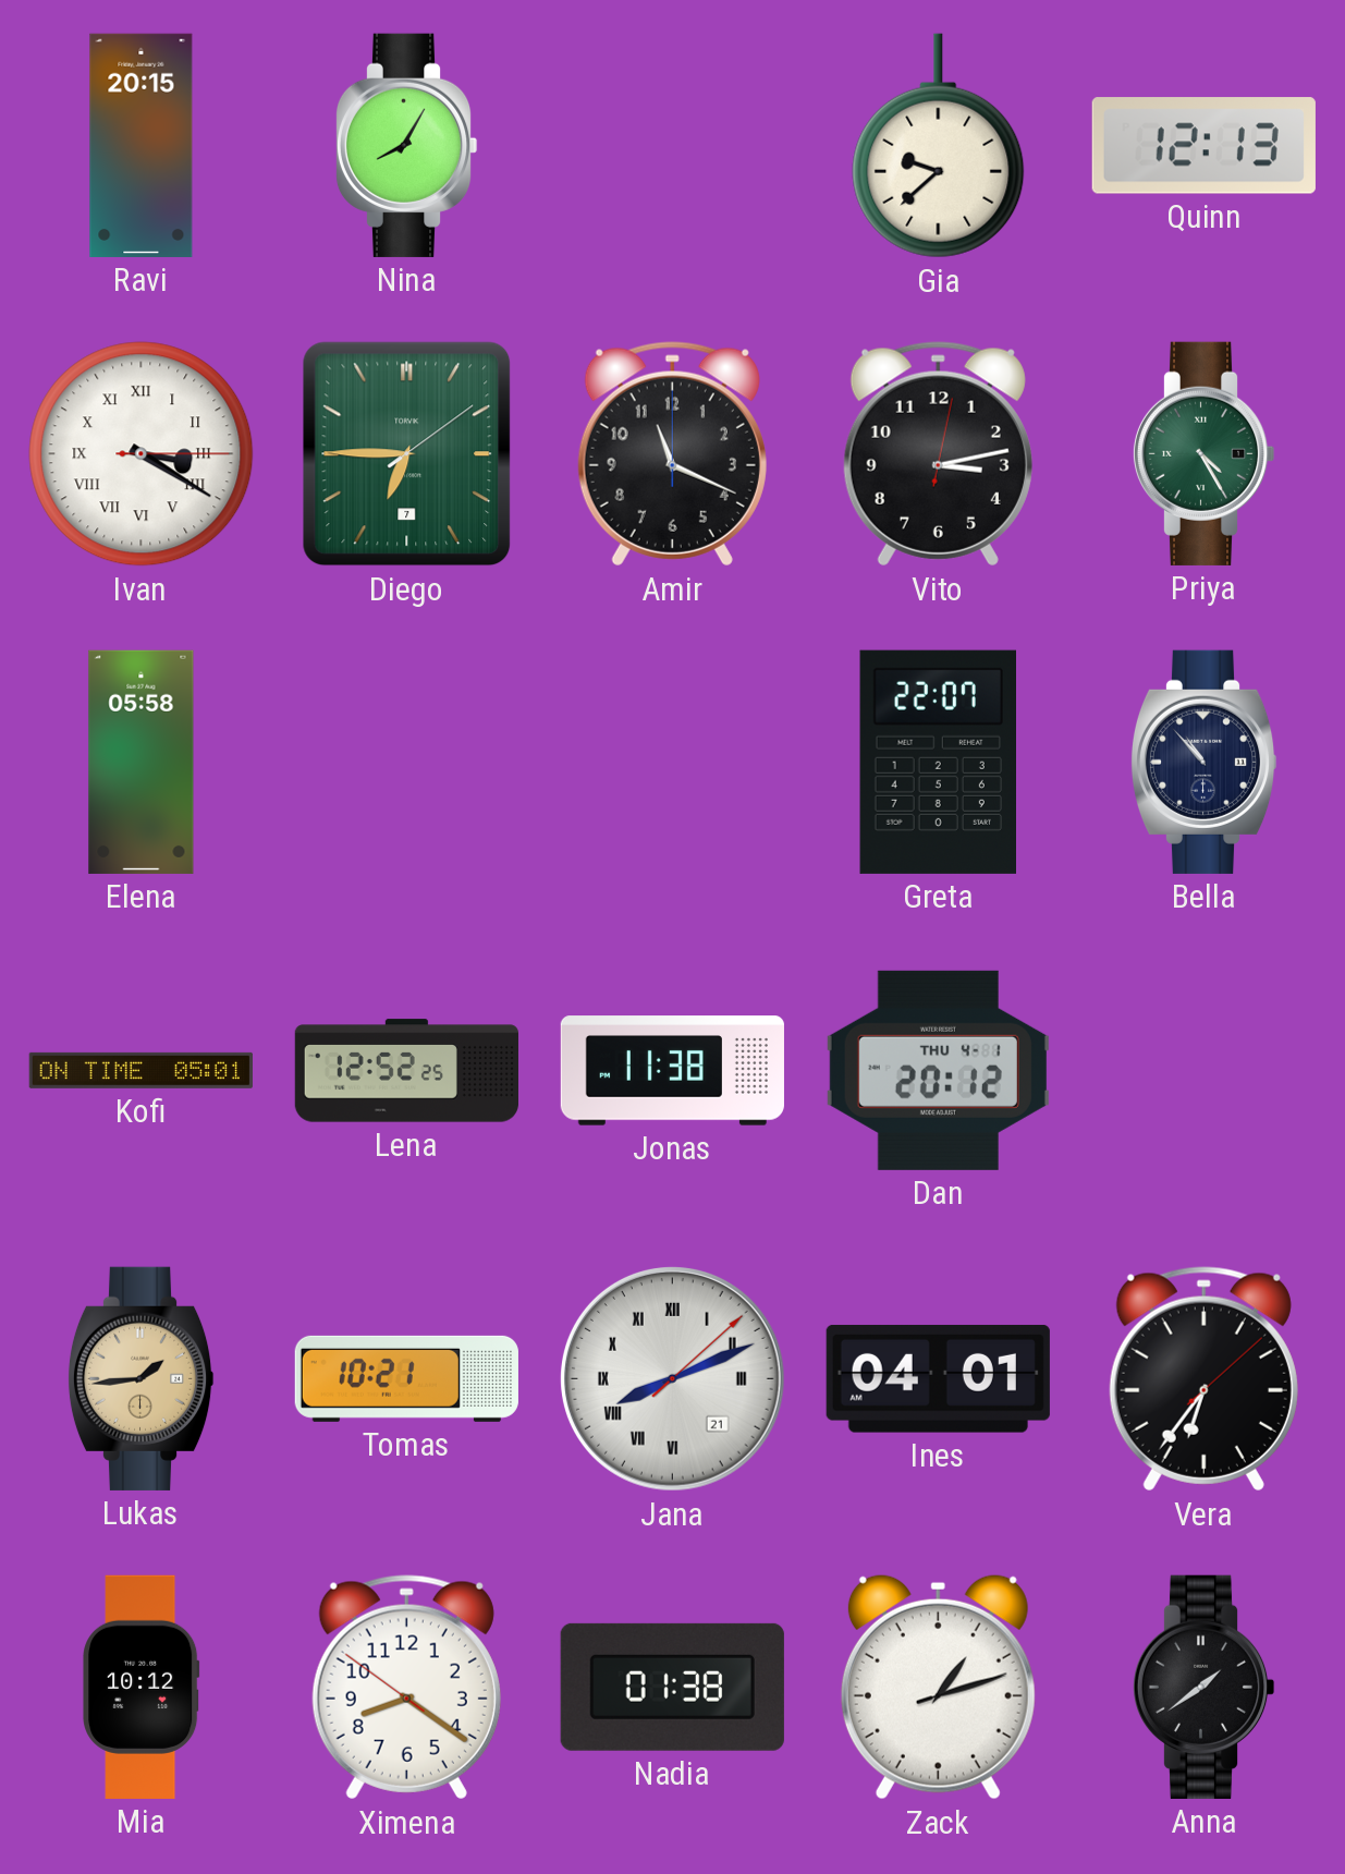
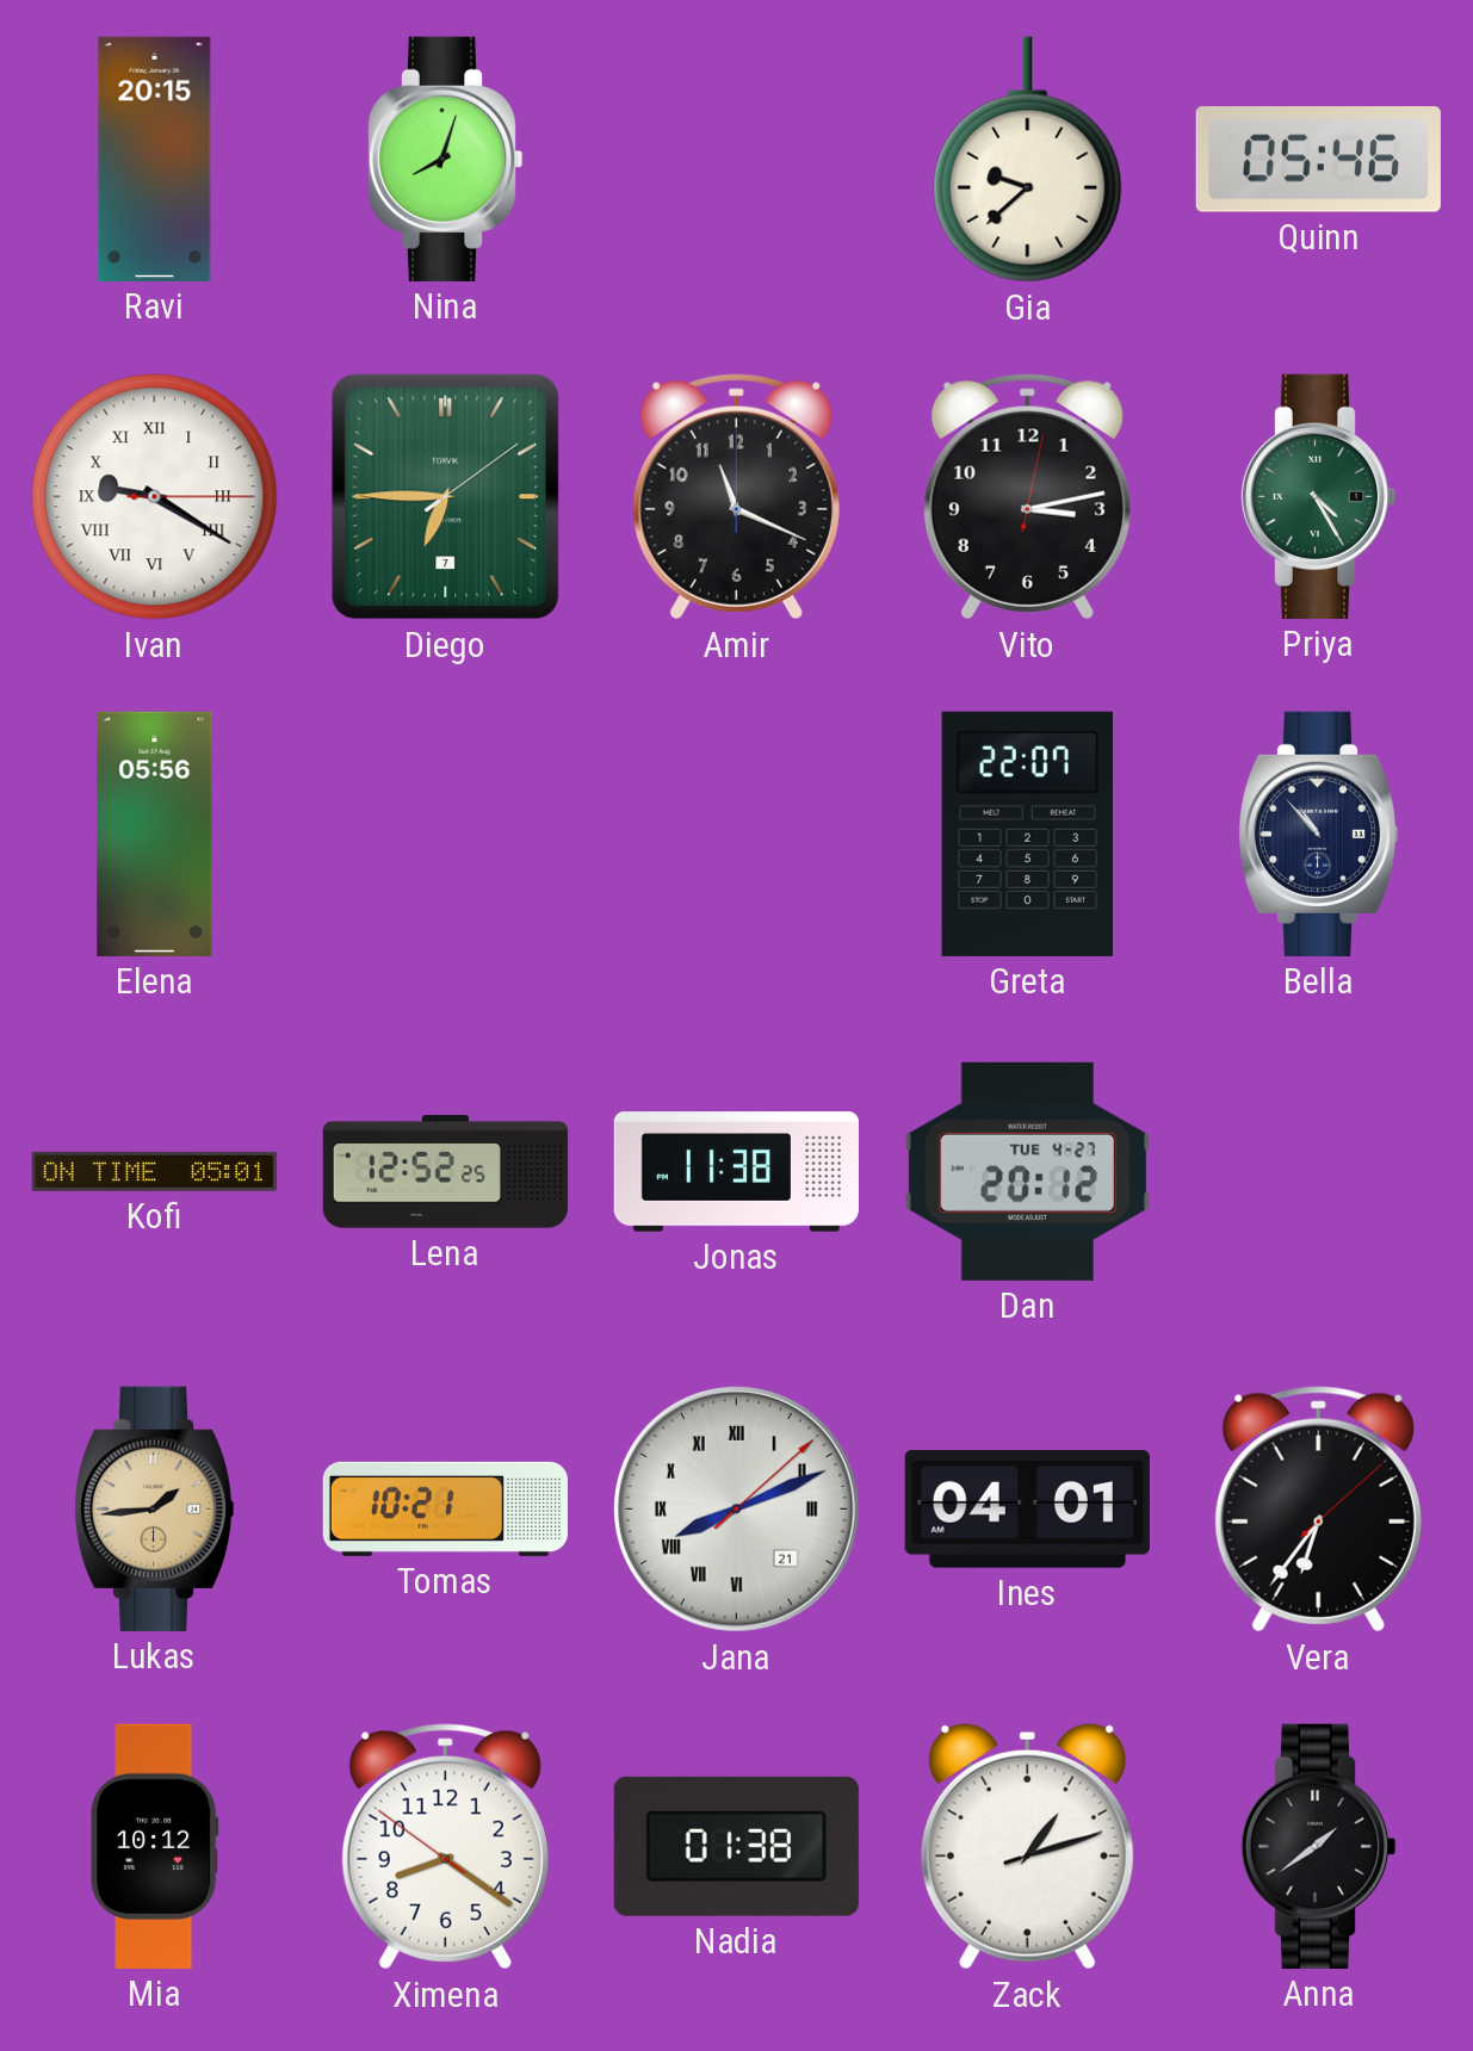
Nina: 8:05 -> 8:03
Quinn: 12:13 -> 05:46
Ivan: 3:20 -> 9:20
Elena: 05:58 -> 05:56
Dan date: THU 4-1 -> TUE 4-27
